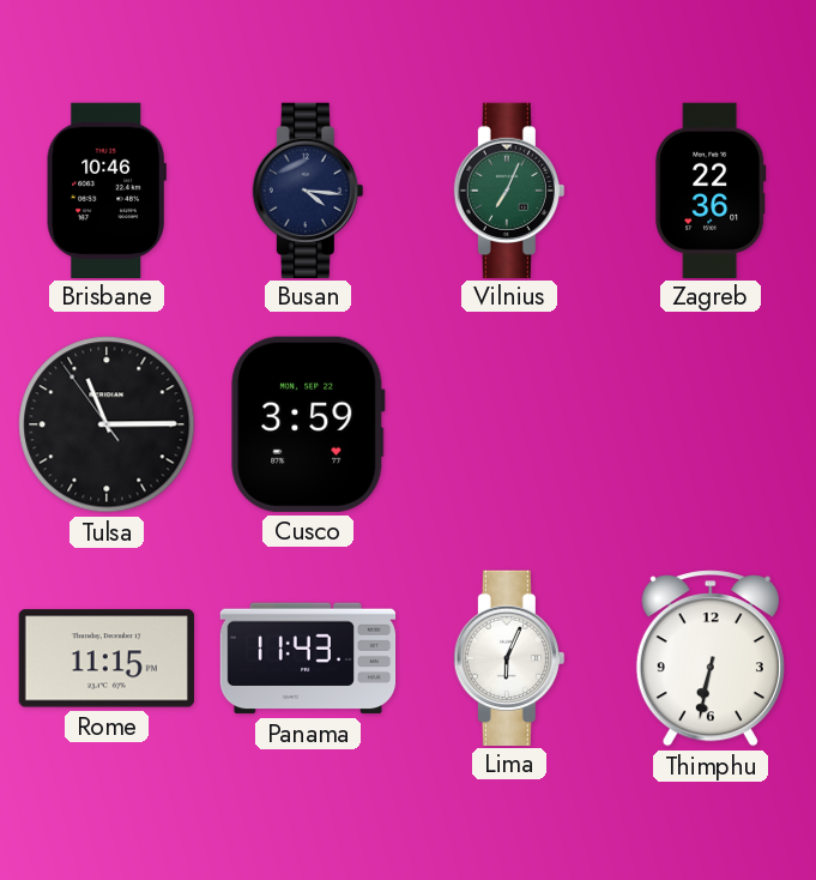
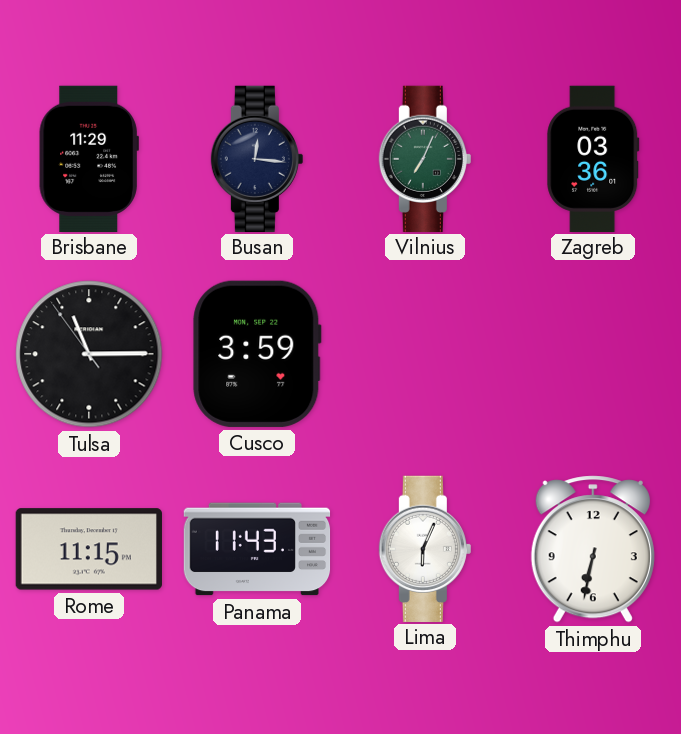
Brisbane: 10:46 -> 11:29
Busan: 4:16 -> 12:16
Zagreb: 22:36 -> 03:36
